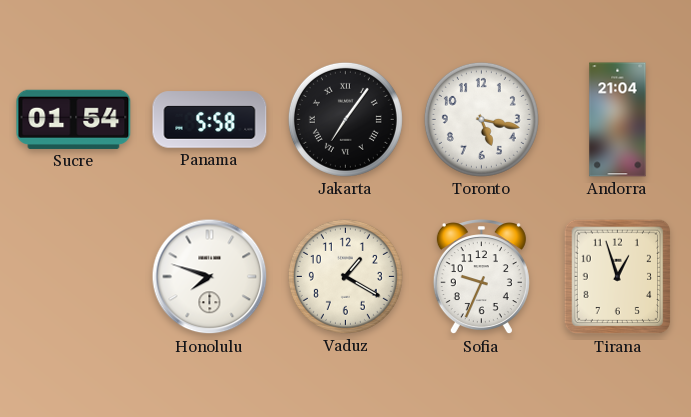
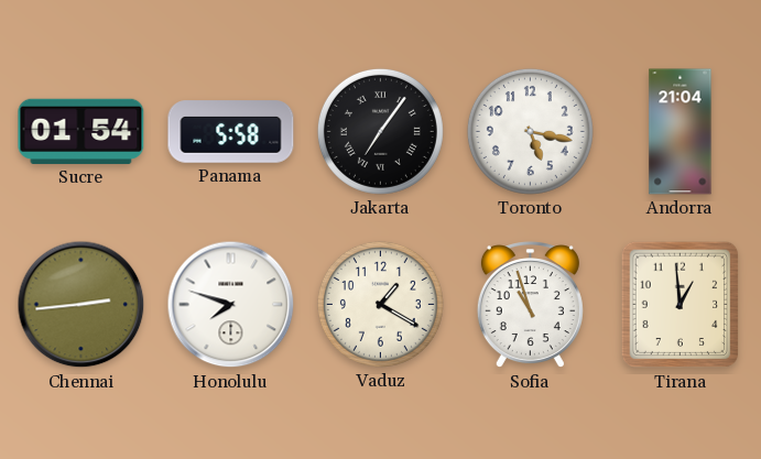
Chennai: none -> 2:44
Sofia: 9:34 -> 10:57
Tirana: 12:57 -> 12:59
